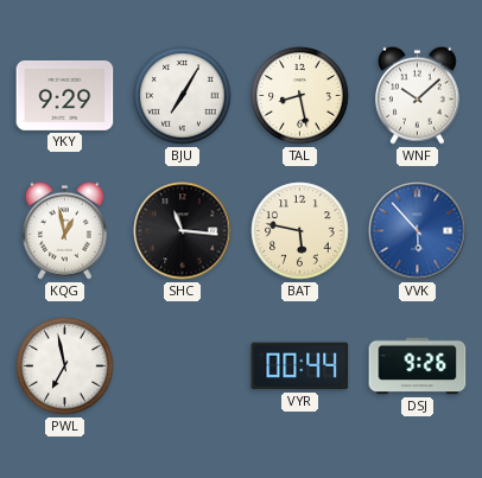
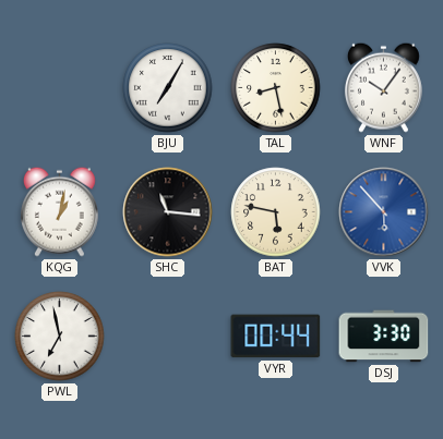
YKY: 9:29 -> none
WNF: 10:08 -> 10:06
KQG: 12:58 -> 1:02
DSJ: 9:26 -> 3:30
